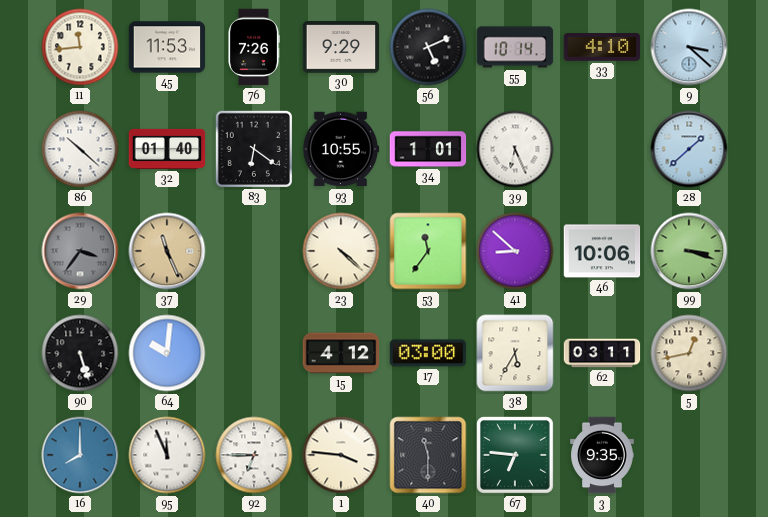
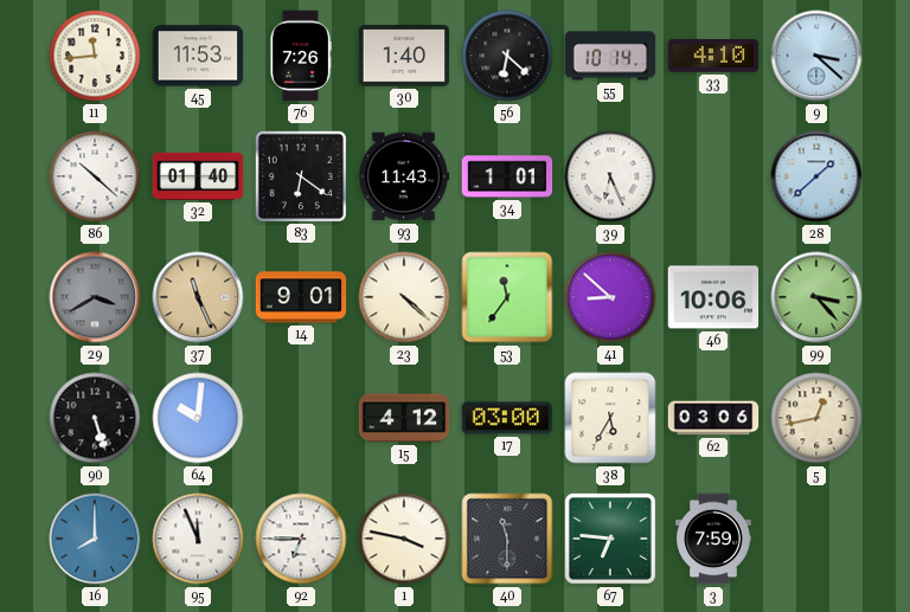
30: 9:29 -> 1:40
56: 5:11 -> 6:22
93: 10:55 -> 11:43
29: 3:36 -> 3:40
14: none -> 9:01
99: 3:18 -> 3:23
62: 03:11 -> 03:06
1: 3:46 -> 3:47
3: 9:35 -> 7:59
